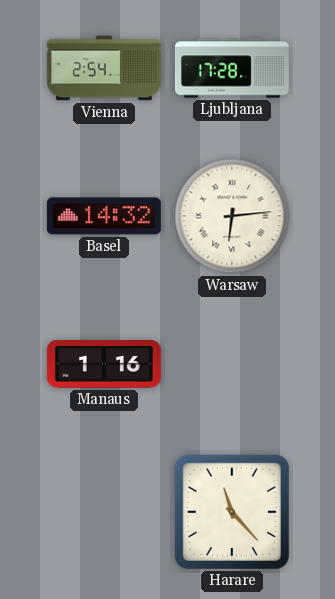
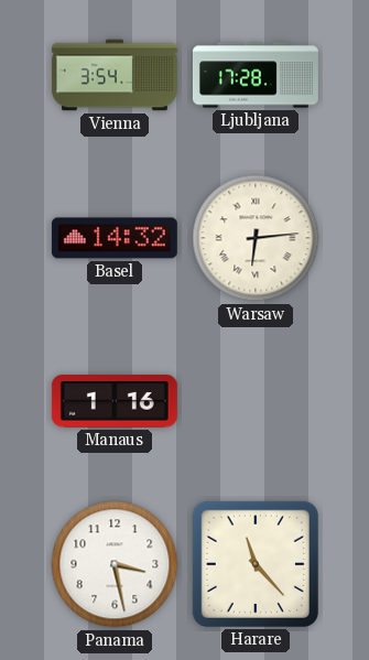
Vienna: 2:54 -> 3:54
Panama: none -> 3:28
